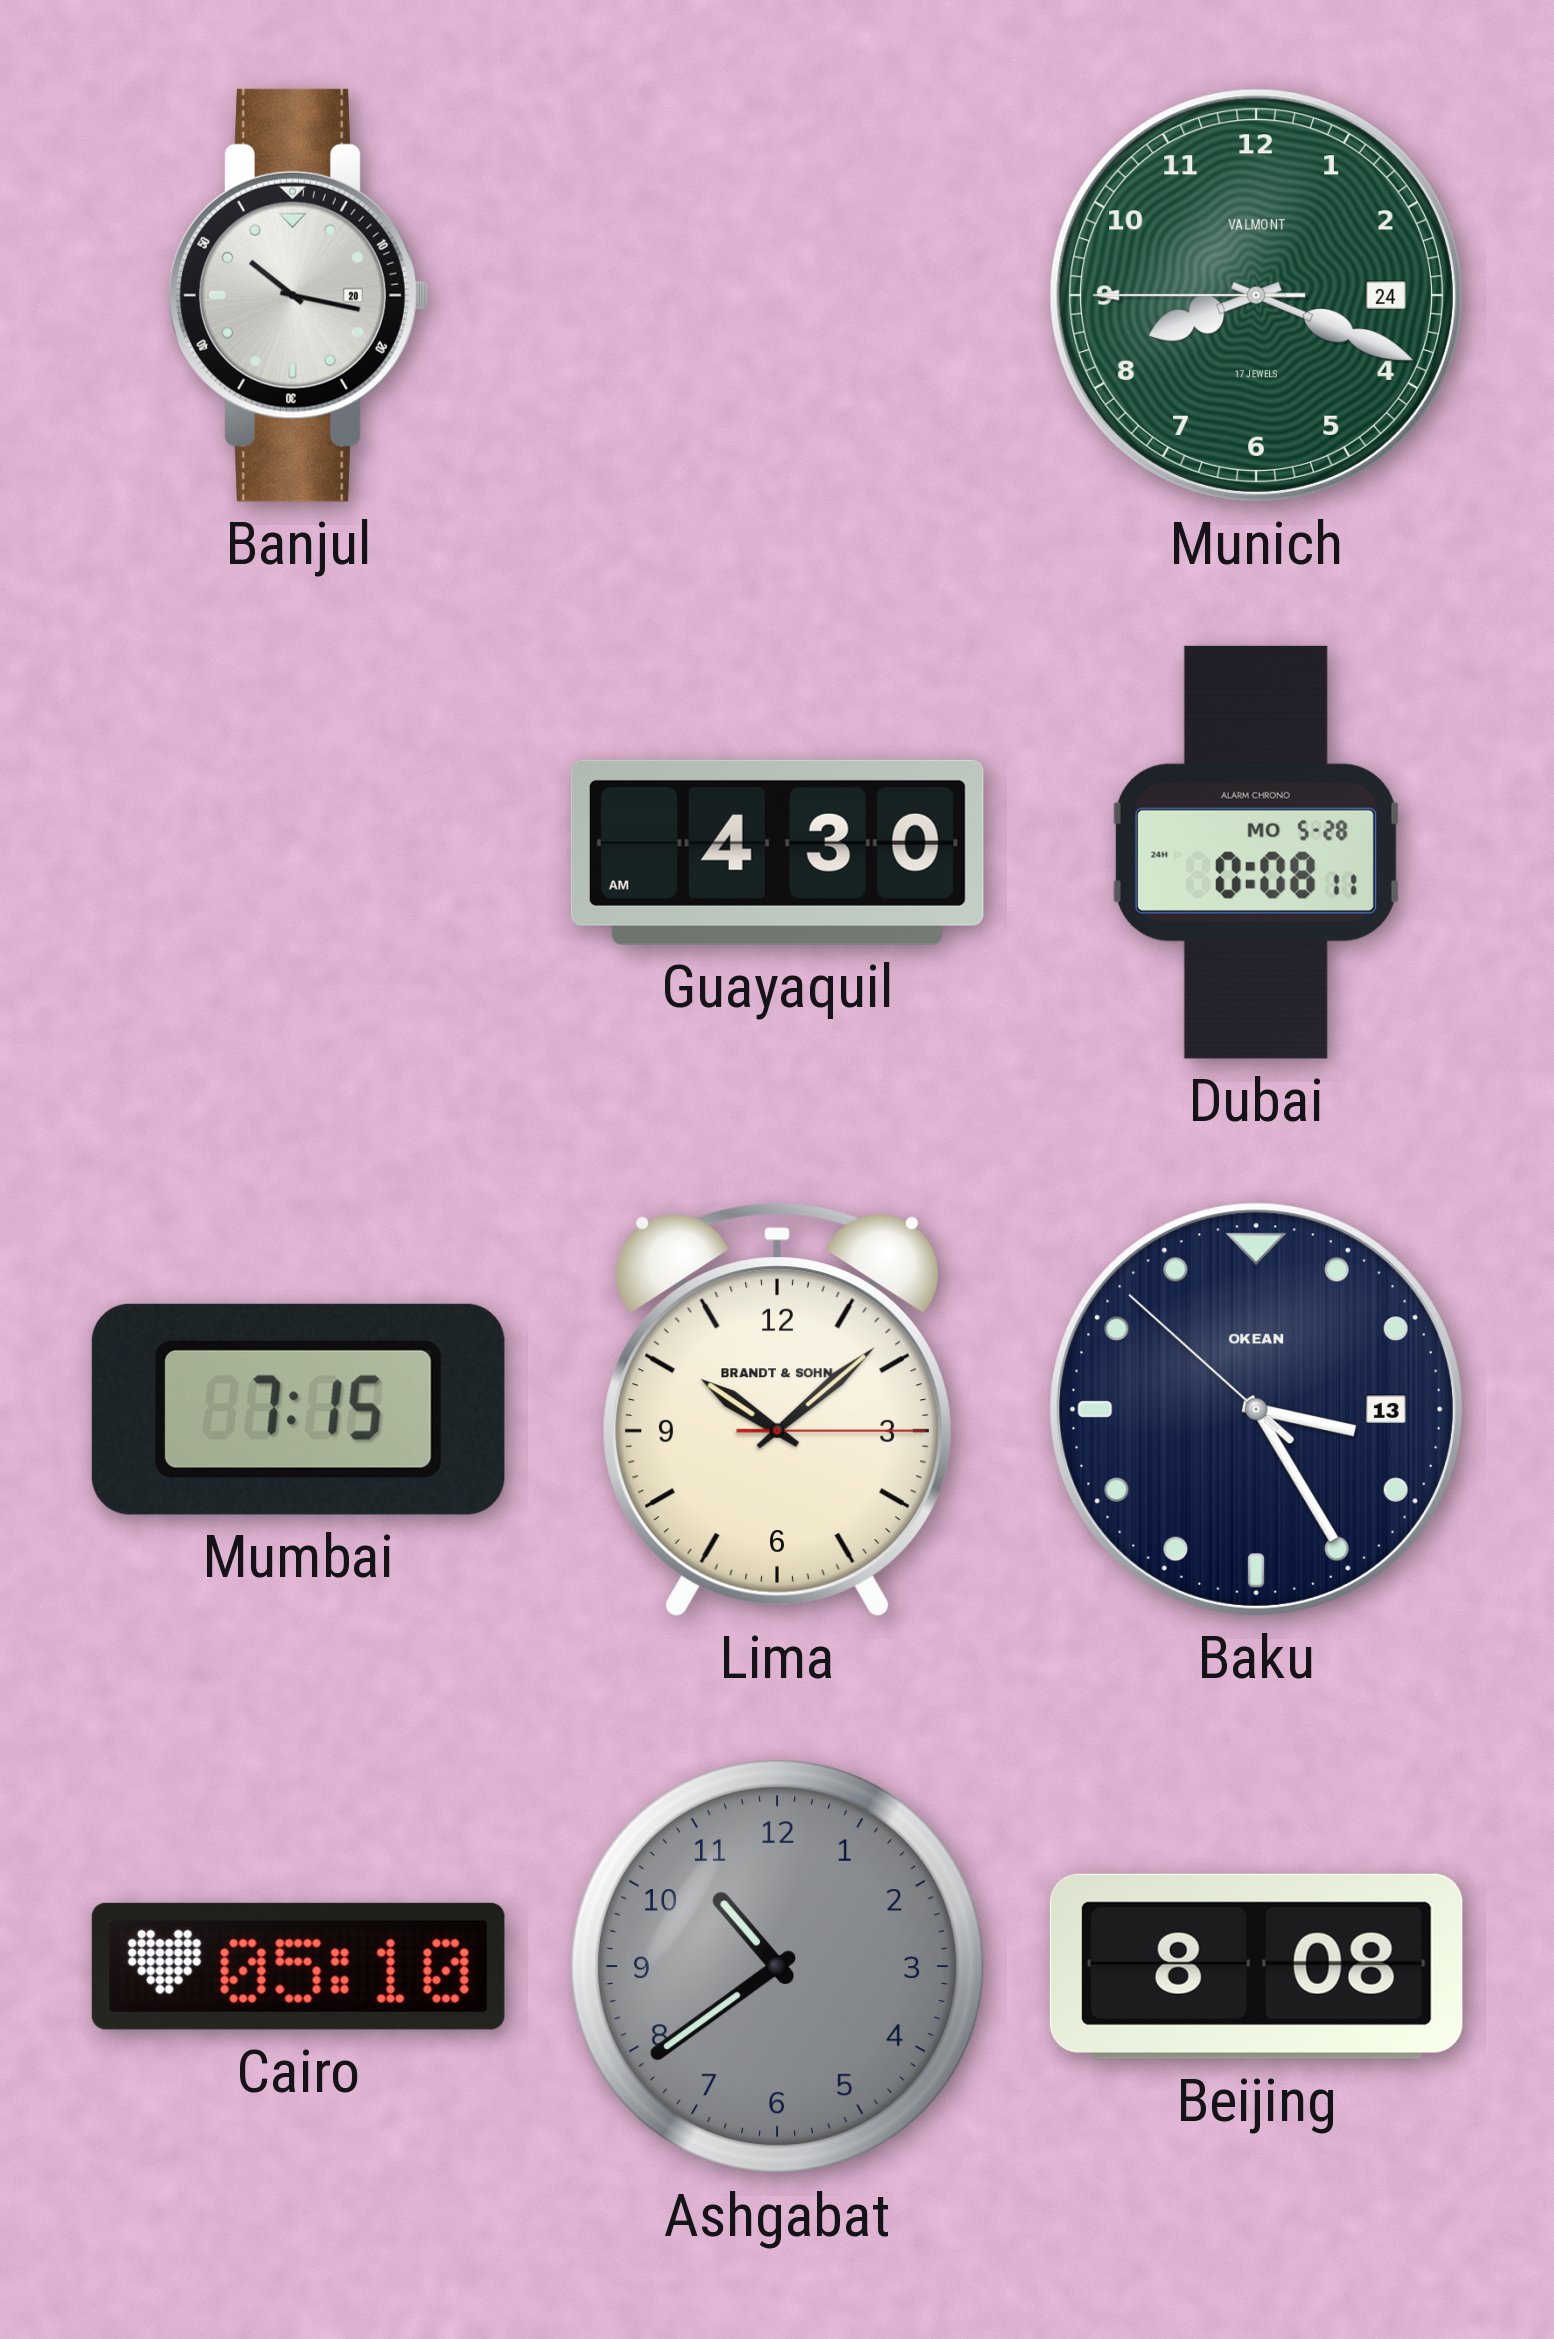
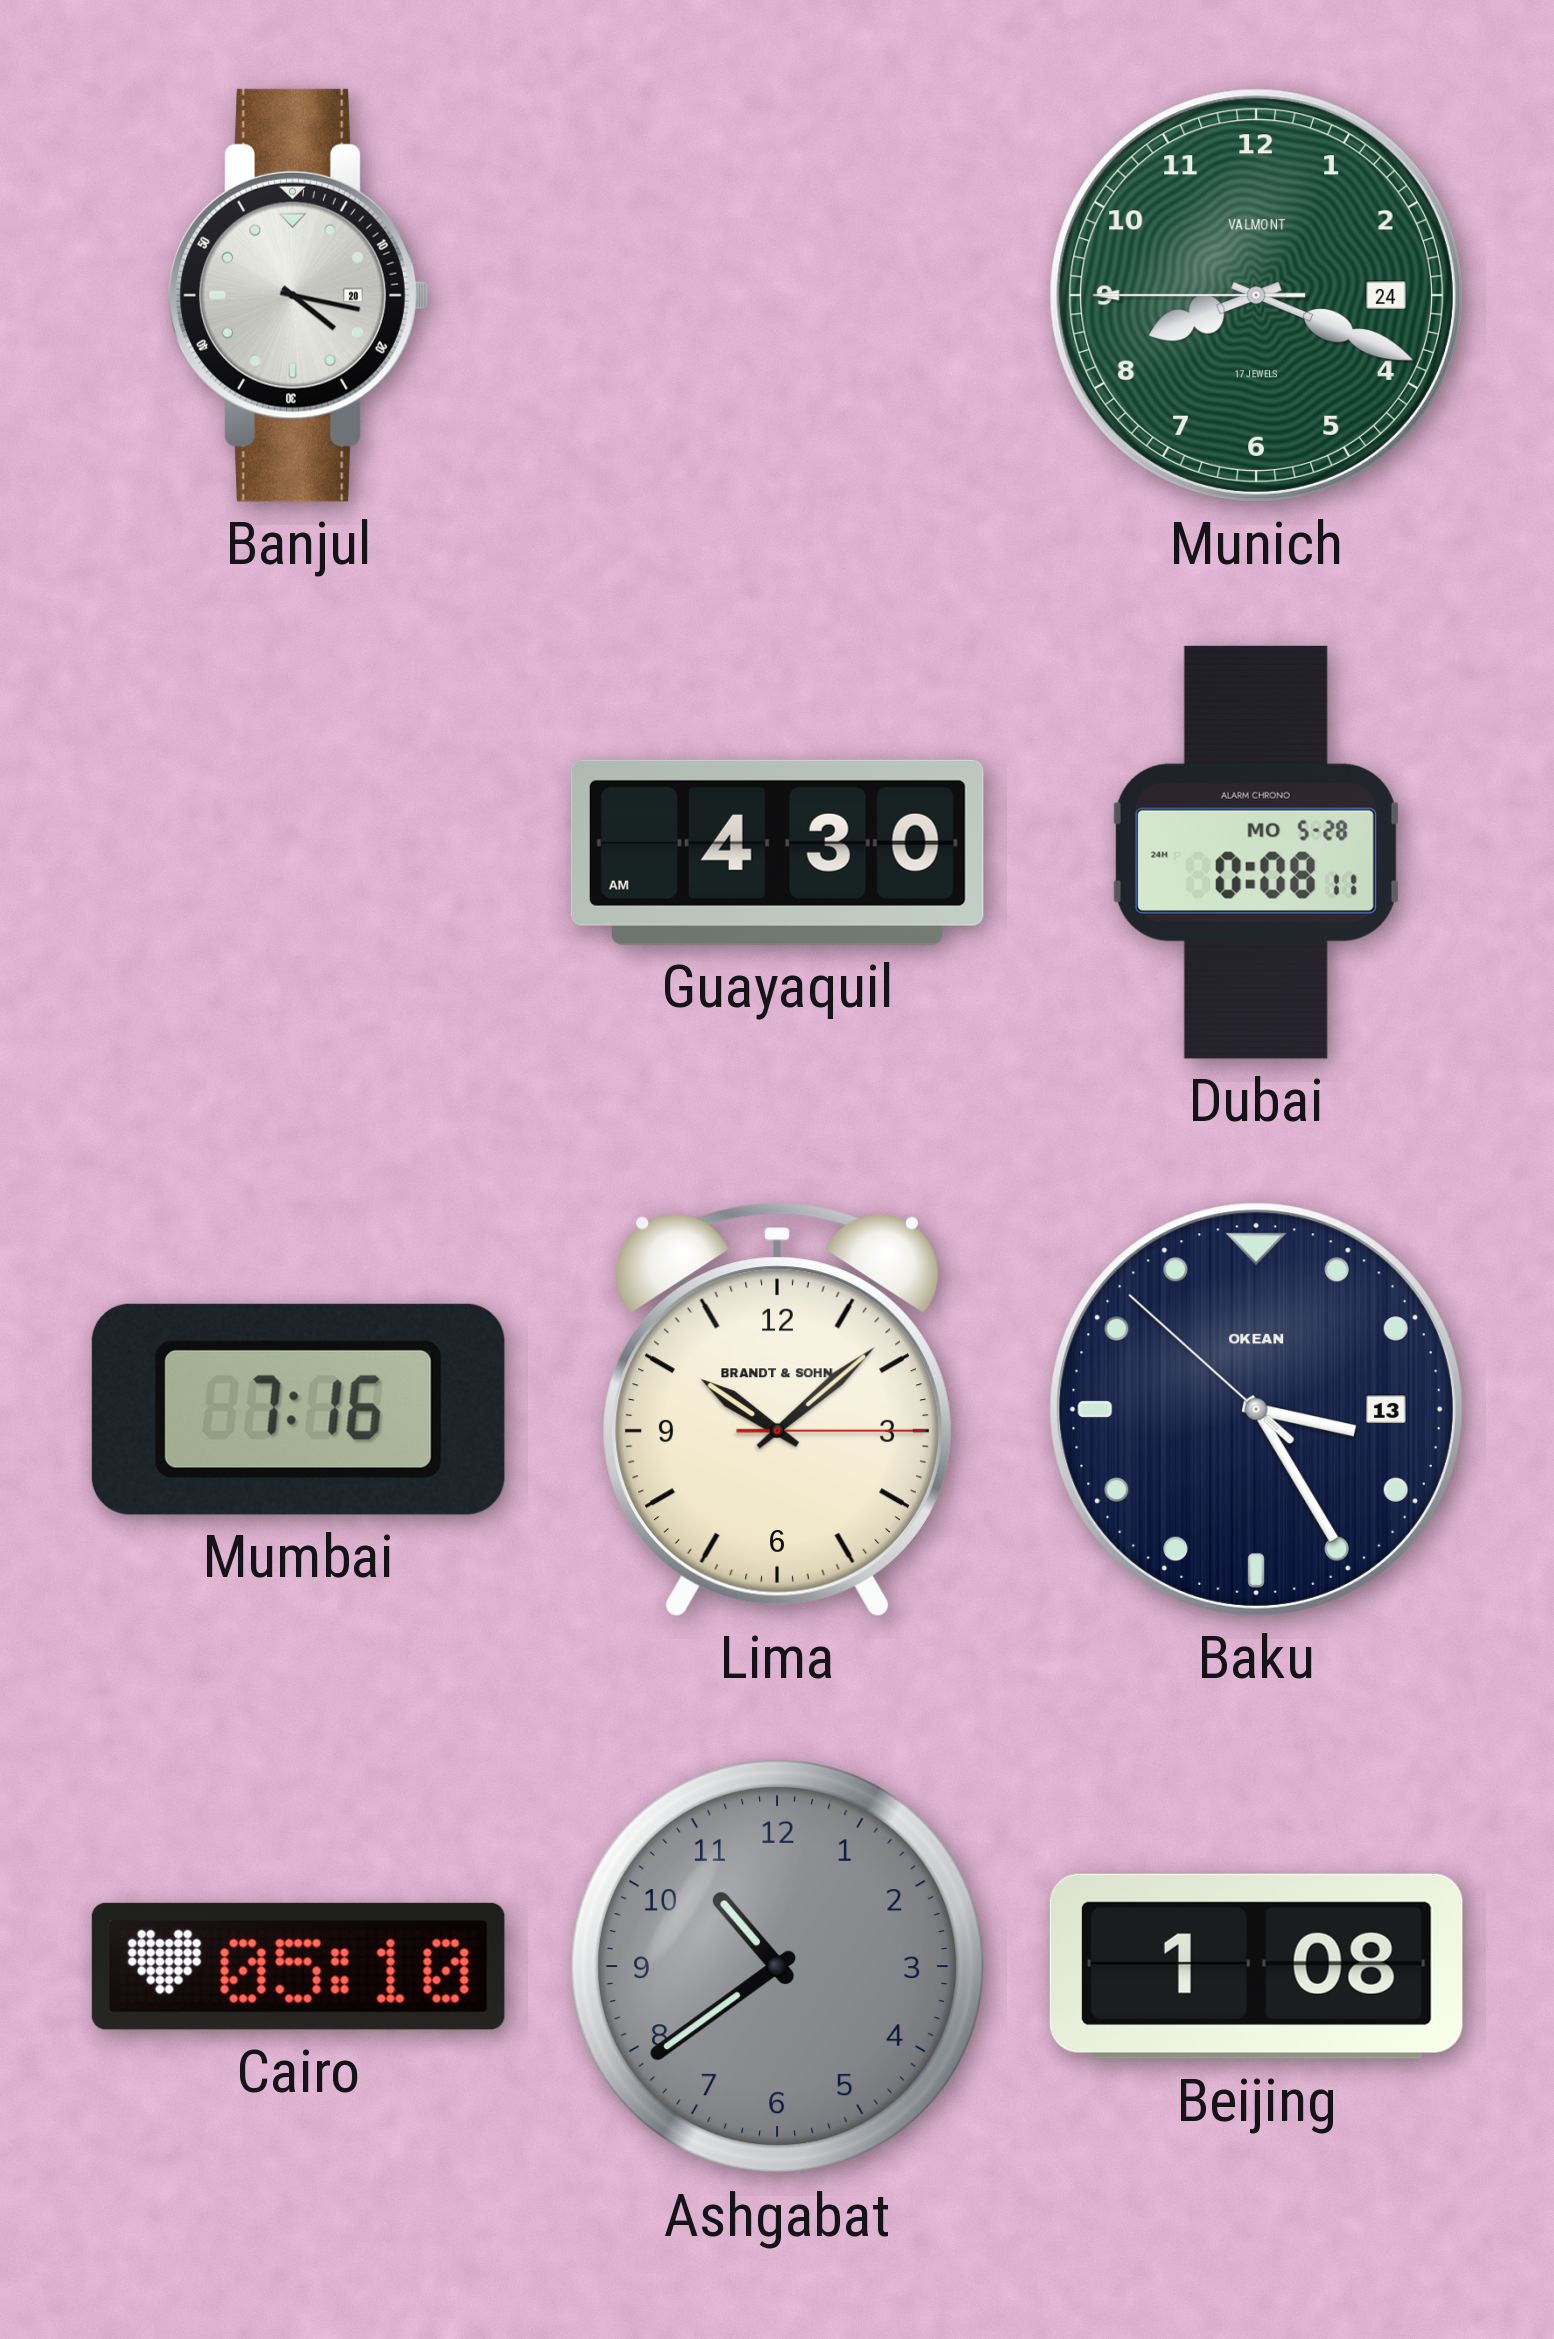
Banjul: 10:17 -> 4:17
Mumbai: 7:15 -> 7:16
Beijing: 8:08 -> 1:08
